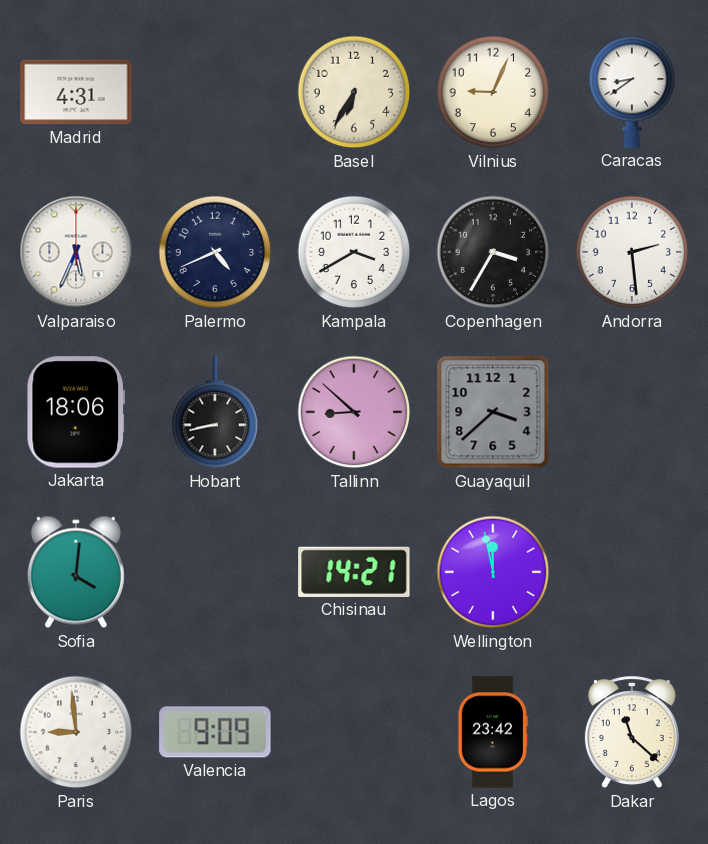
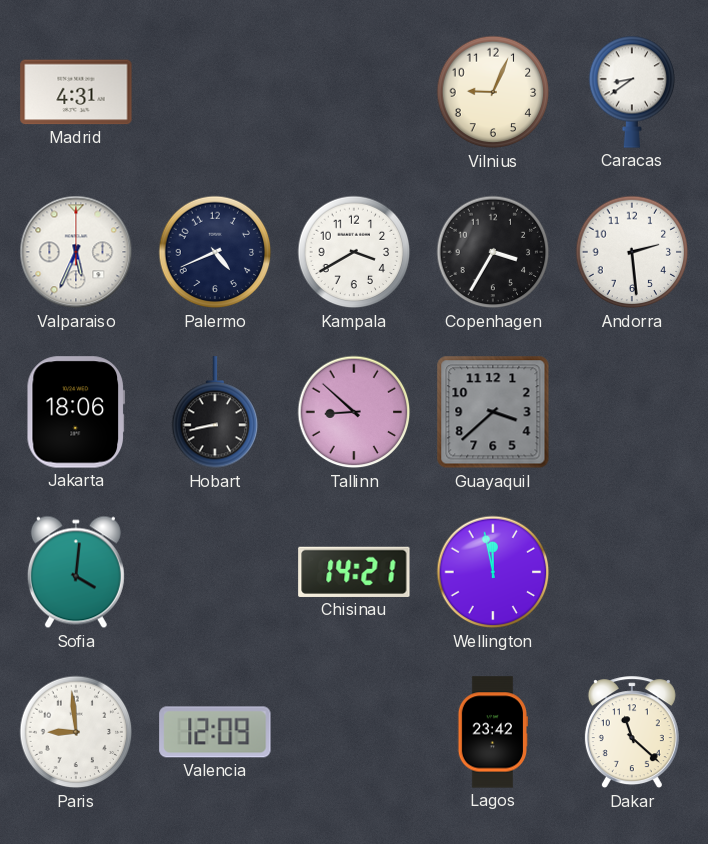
Basel: 6:35 -> none
Valencia: 9:09 -> 12:09
